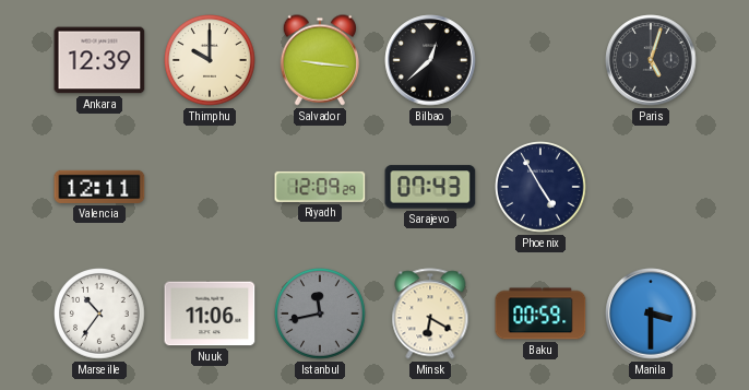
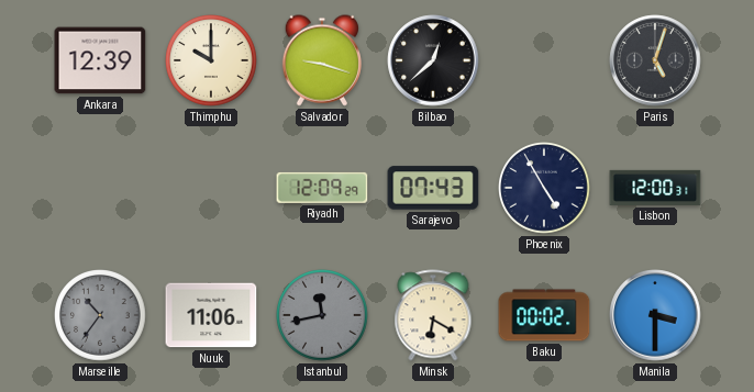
Salvador: 9:16 -> 9:18
Valencia: 12:11 -> none
Lisbon: none -> 12:00
Marseille dial: white -> grey
Baku: 00:59 -> 00:02
